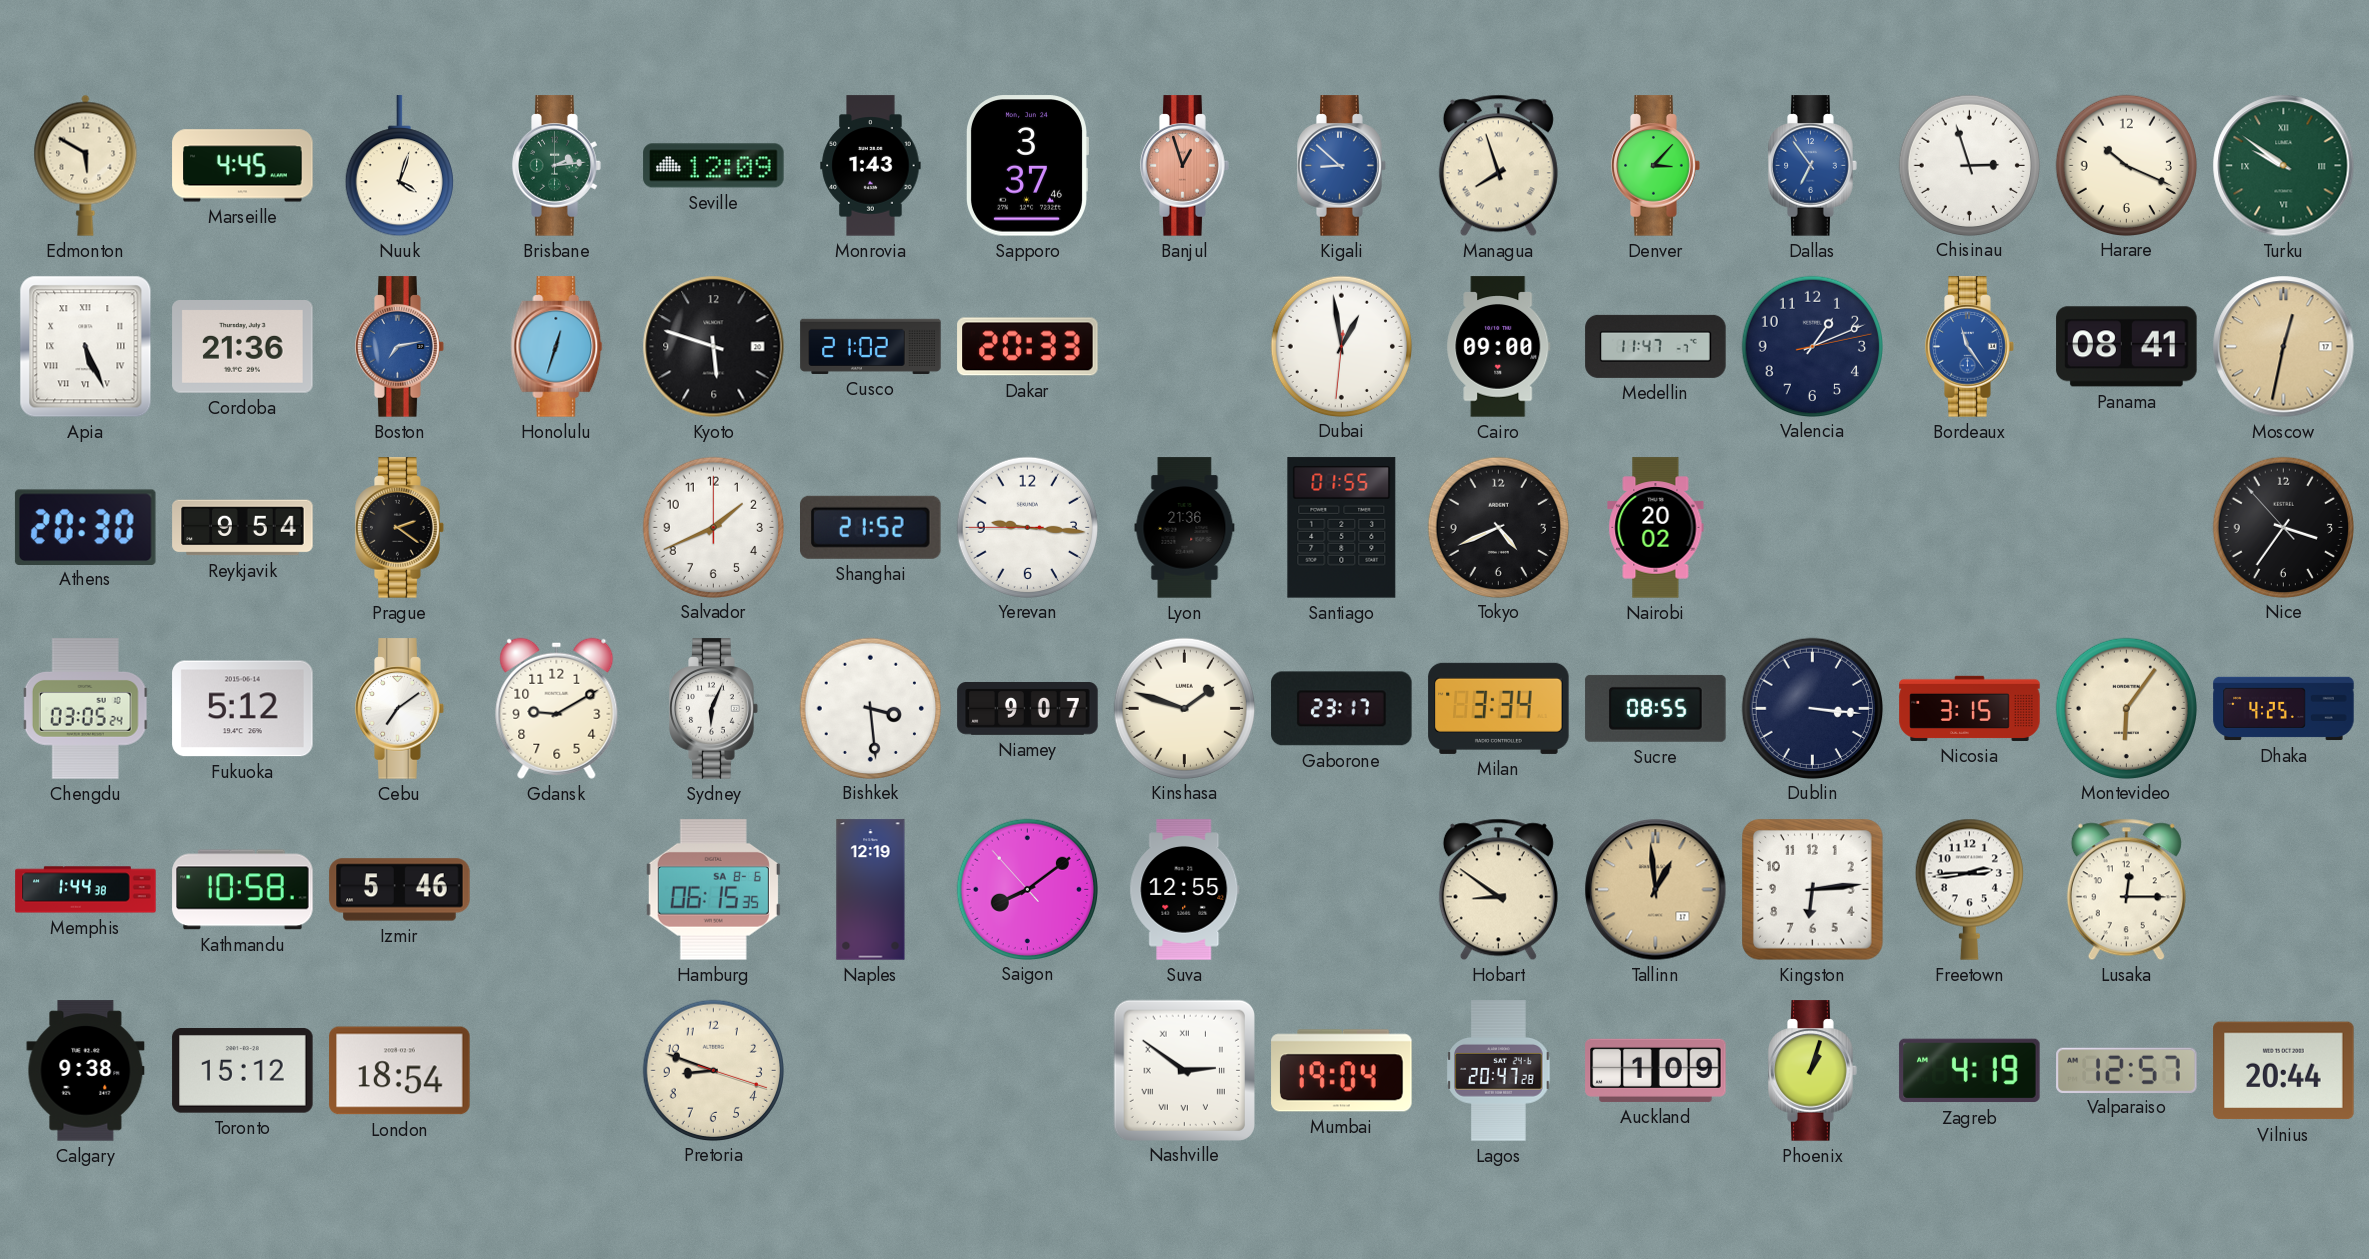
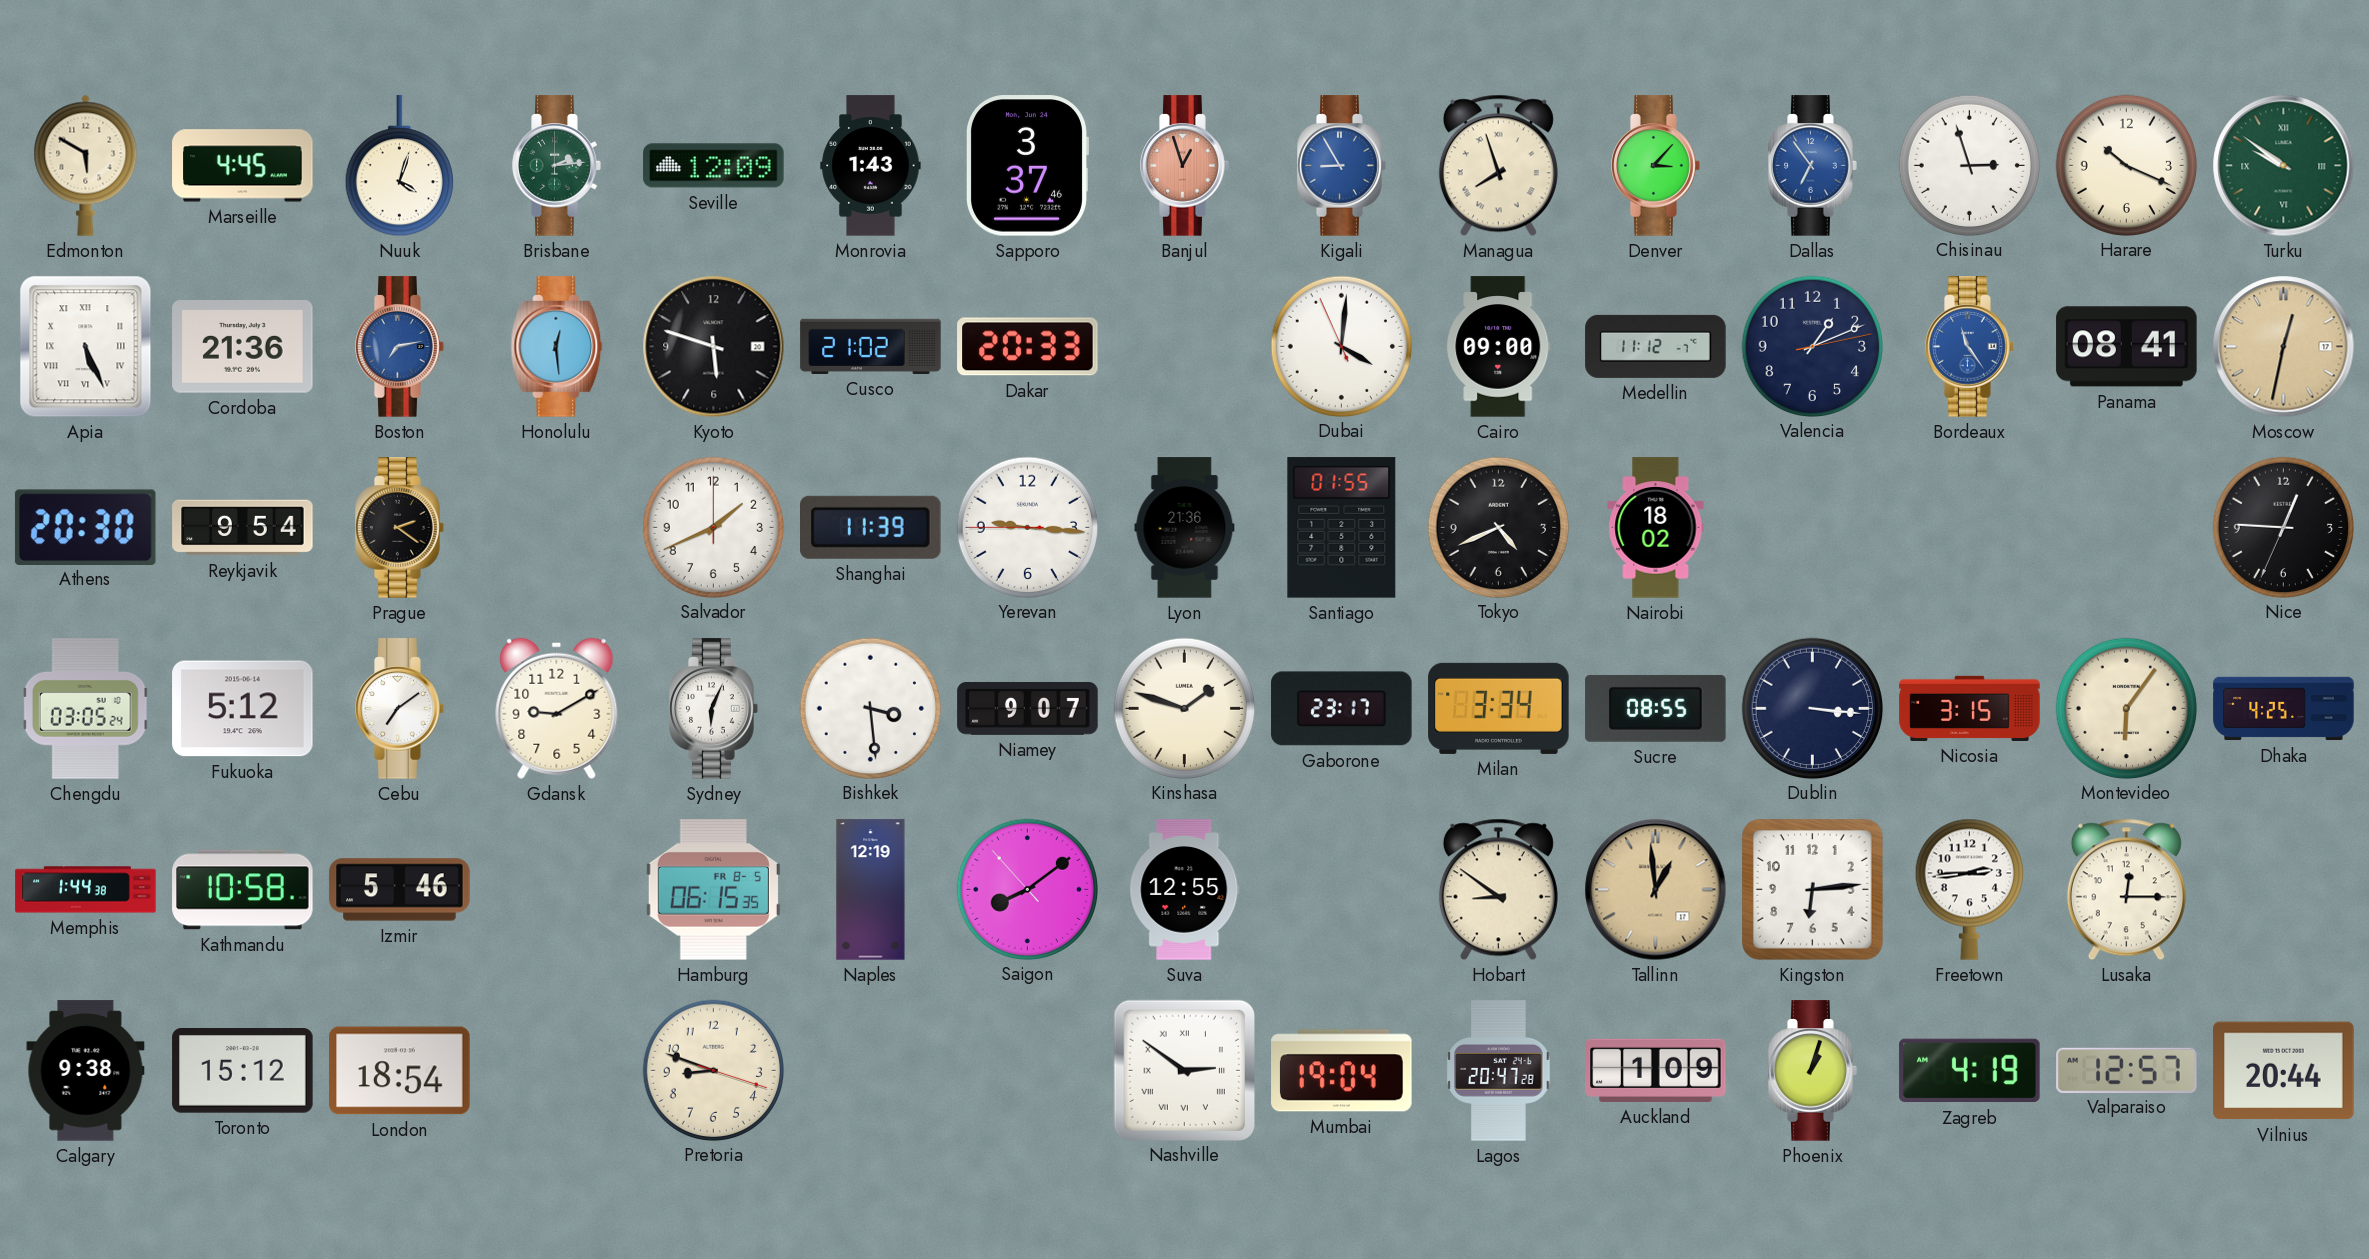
Kigali: 8:52 -> 8:55
Honolulu: 12:33 -> 12:29
Dubai: 12:58 -> 4:00
Medellin: 11:47 -> 11:12
Shanghai: 21:52 -> 11:39
Nairobi: 20:02 -> 18:02
Nice: 3:35 -> 12:45
Hamburg date: SA 8-6 -> FR 8-5
